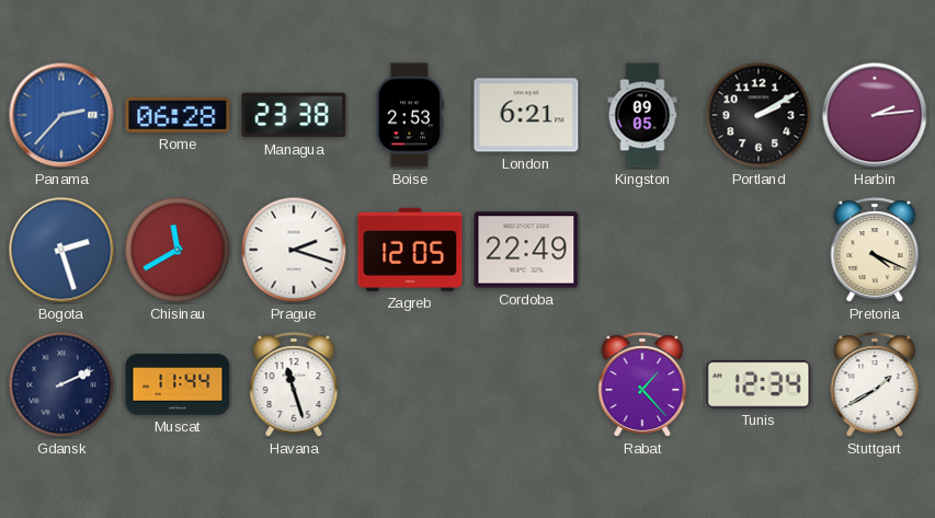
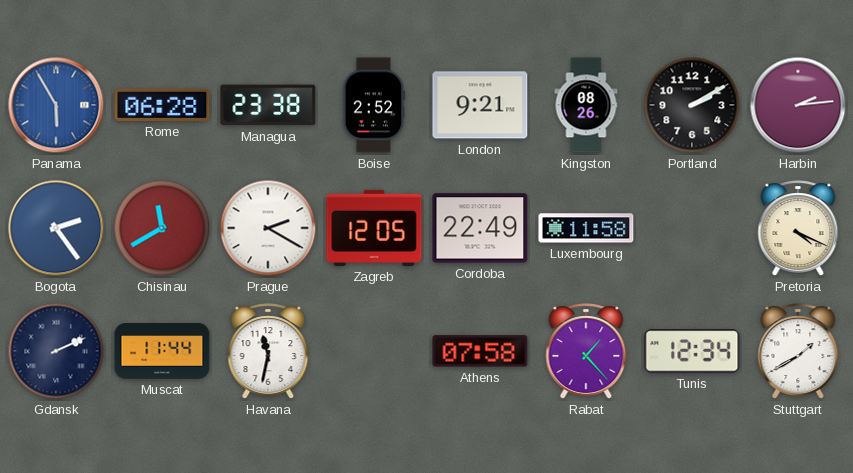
Panama: 2:37 -> 5:55
Boise: 2:53 -> 2:52
London: 6:21 -> 9:21
Kingston: 09:05 -> 08:26
Bogota: 2:27 -> 2:24
Prague: 2:18 -> 2:20
Luxembourg: none -> 11:58
Havana: 11:27 -> 11:32
Athens: none -> 07:58
